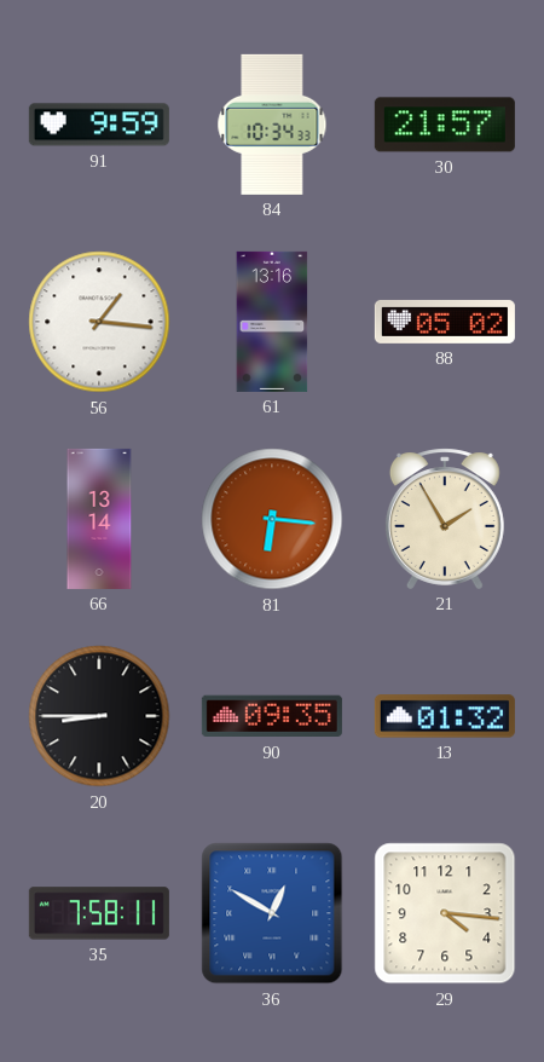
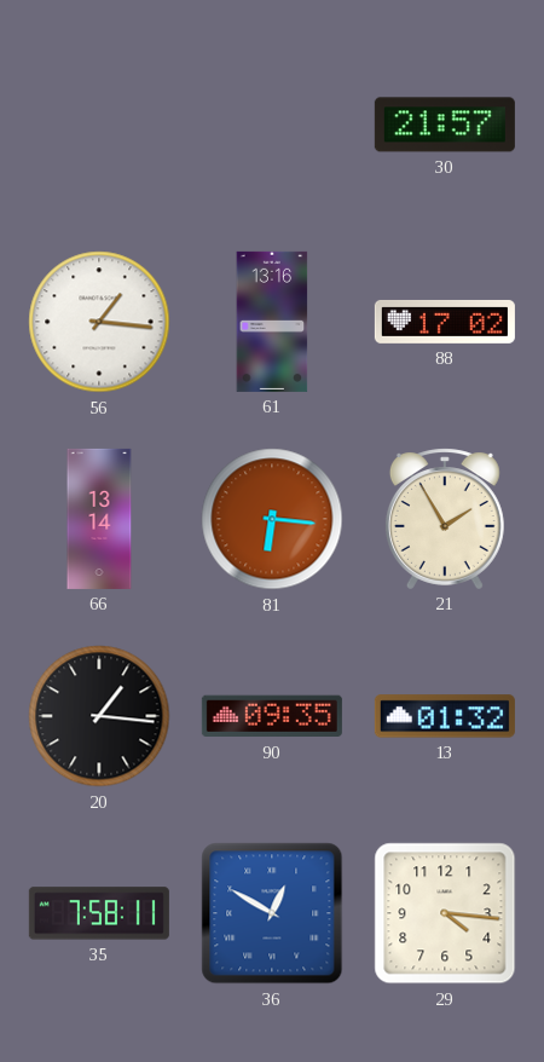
91: 9:59 -> none
84: 10:34 -> none
88: 05:02 -> 17:02
20: 8:45 -> 1:16
